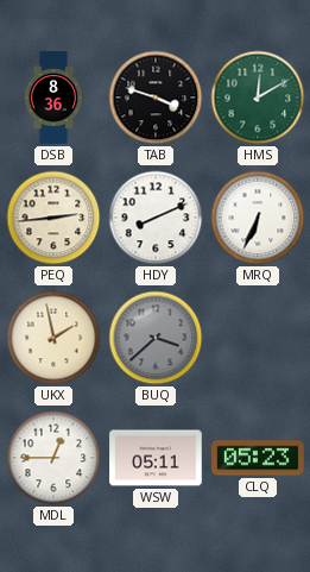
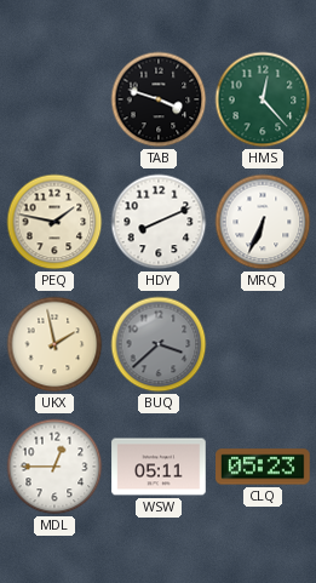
DSB: 8:36 -> none
HMS: 12:10 -> 12:23
PEQ: 2:44 -> 1:47
